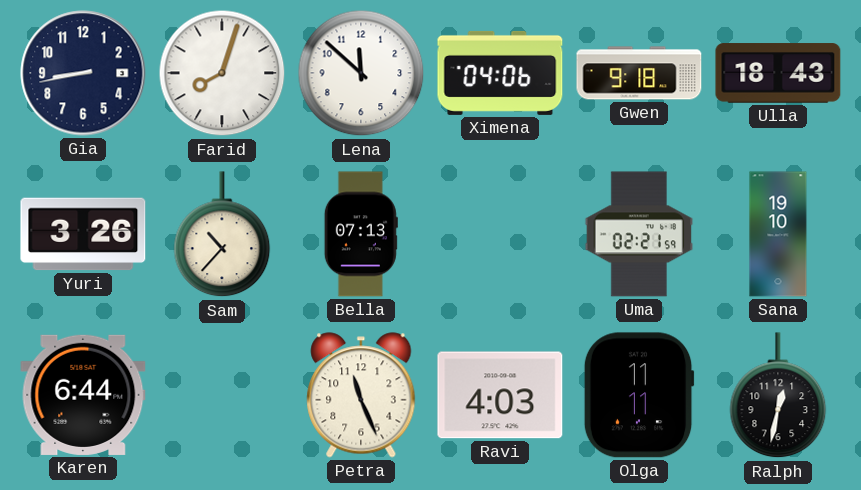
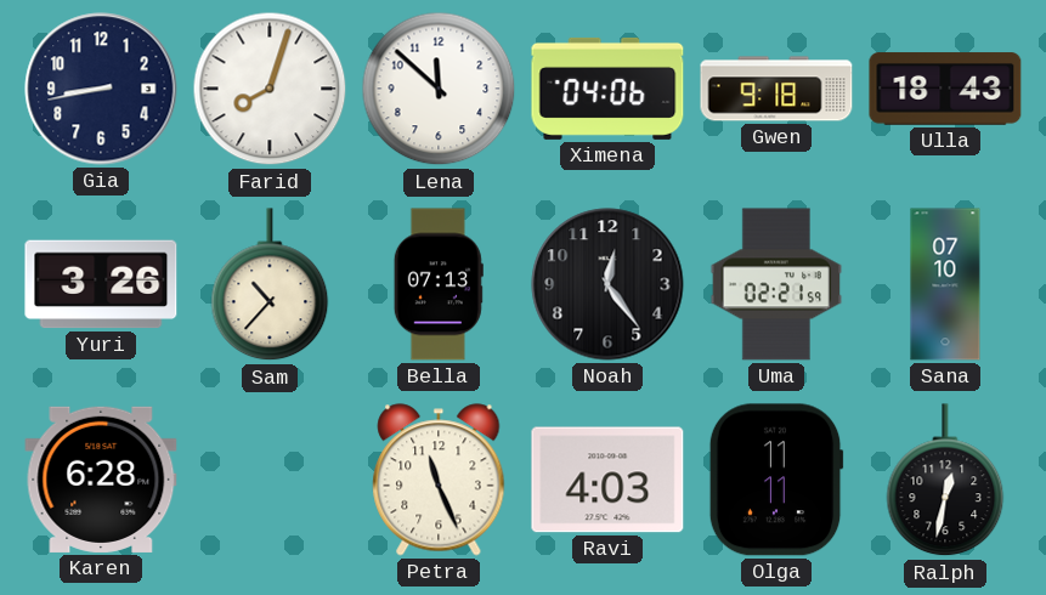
Noah: none -> 12:24
Sana: 19:10 -> 07:10
Karen: 6:44 -> 6:28
